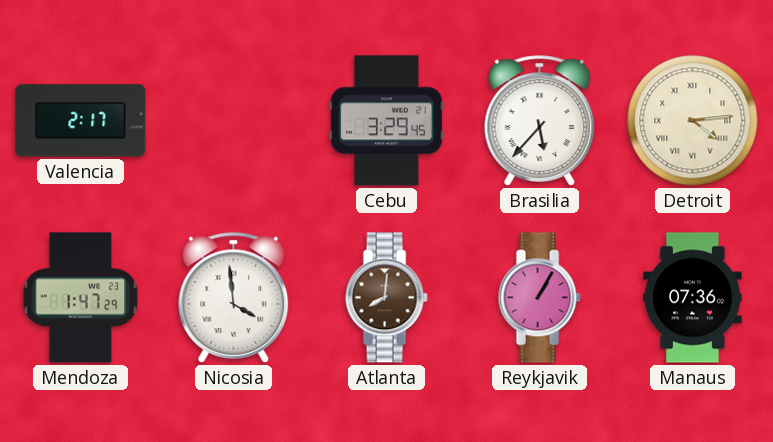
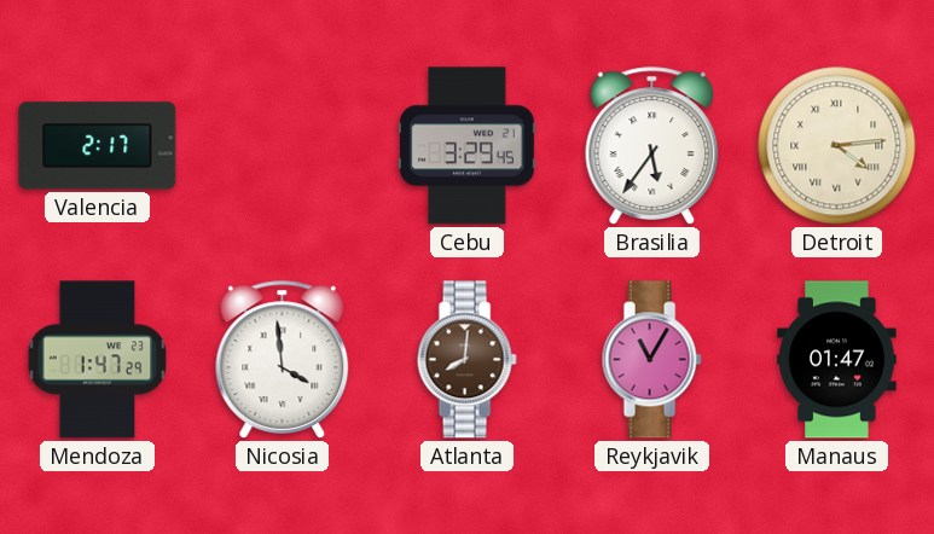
Brasilia: 5:37 -> 5:36
Reykjavik: 1:05 -> 11:05
Manaus: 07:36 -> 01:47
